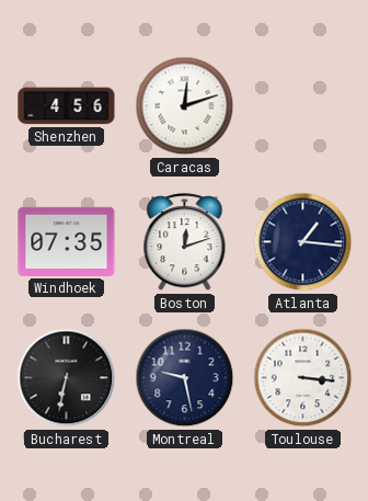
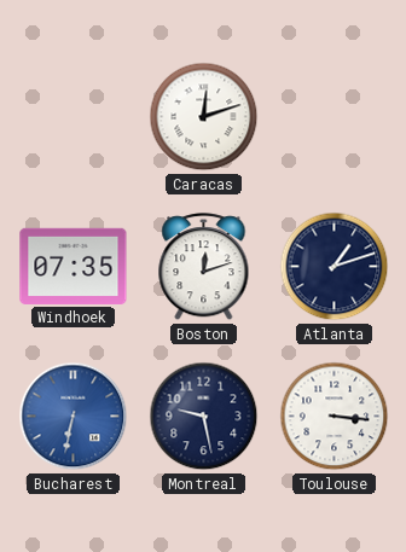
Shenzhen: 4:56 -> none
Atlanta: 1:16 -> 1:12
Bucharest dial: black -> blue
